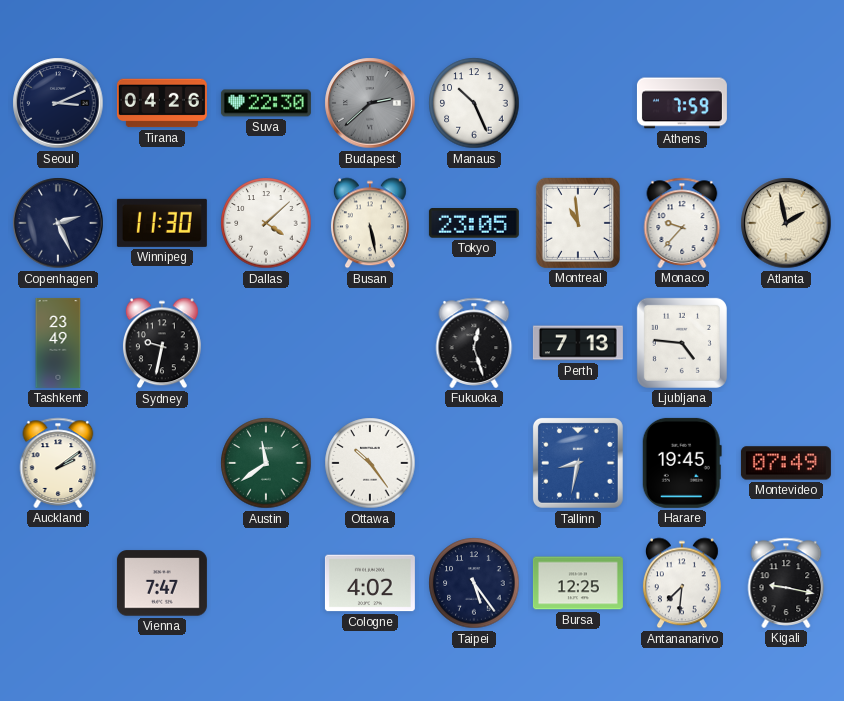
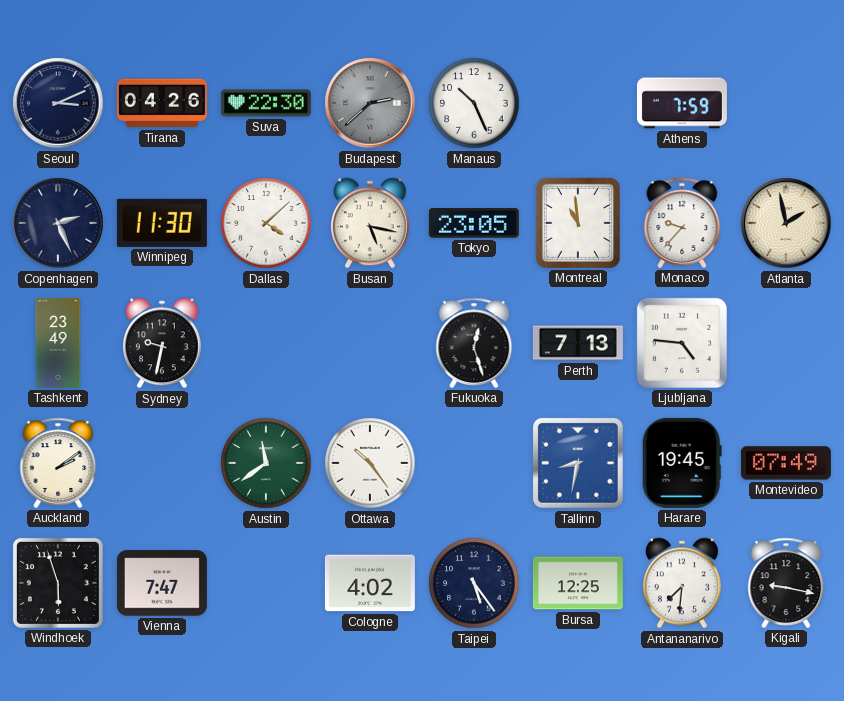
Busan: 5:28 -> 5:17
Windhoek: none -> 5:57
